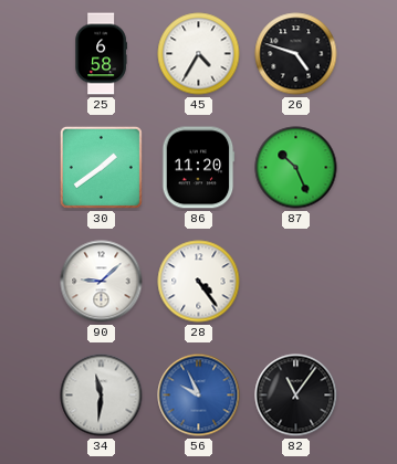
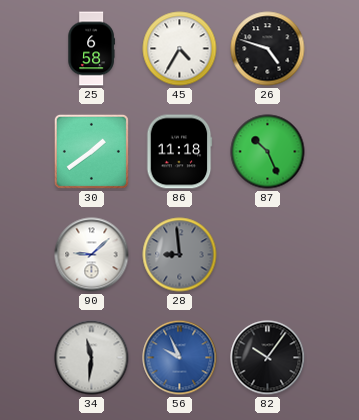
86: 11:20 -> 11:18
28: 4:24 -> 8:59
28 dial: white -> grey
82: 11:06 -> 10:06
